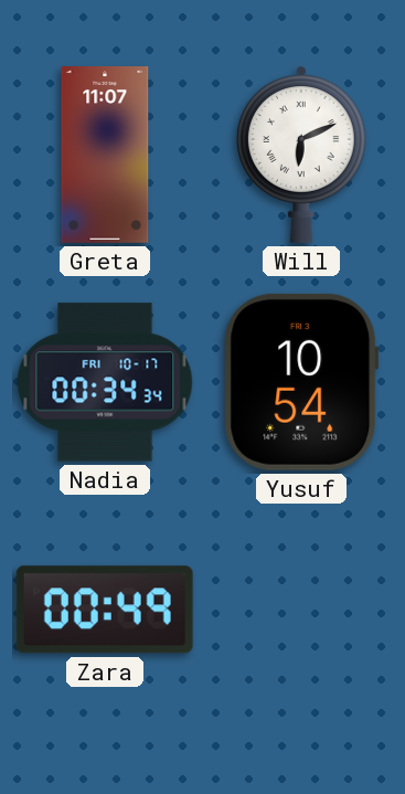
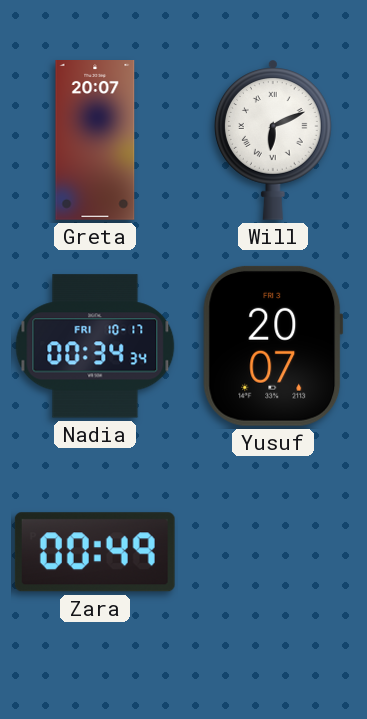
Greta: 11:07 -> 20:07
Yusuf: 10:54 -> 20:07
